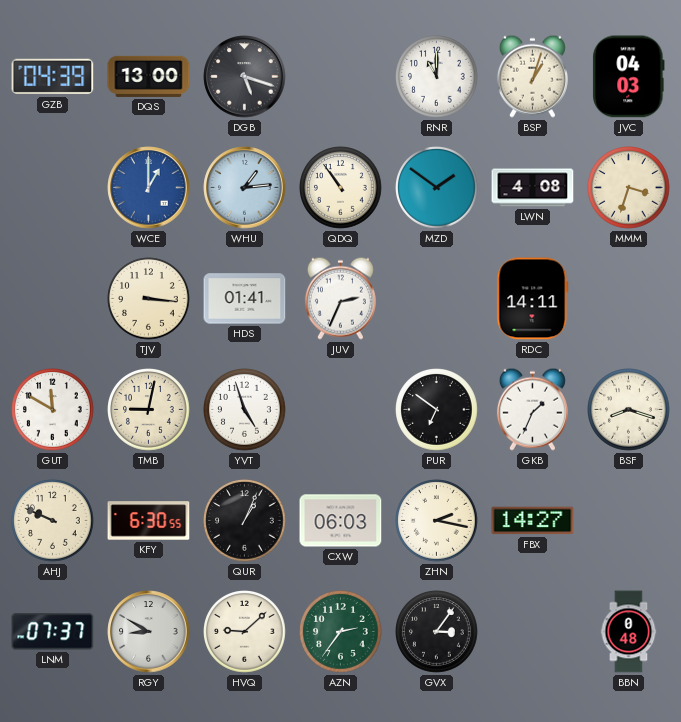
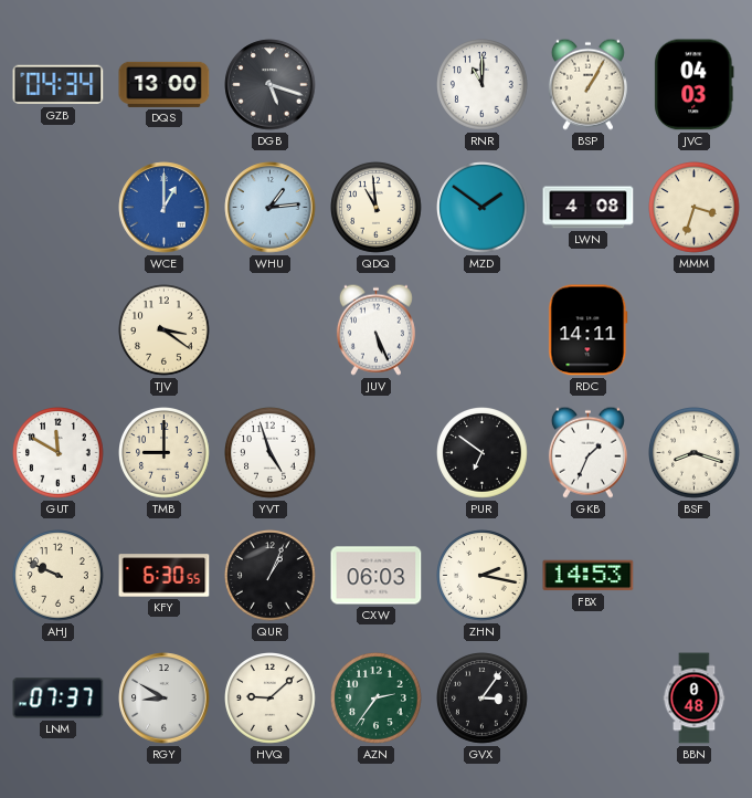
GZB: 04:39 -> 04:34
BSP: 1:03 -> 1:05
QDQ: 10:54 -> 10:59
TJV: 3:16 -> 3:21
HDS: 01:41 -> none
JUV: 2:34 -> 5:26
TMB: 9:02 -> 9:00
FBX: 14:27 -> 14:53
